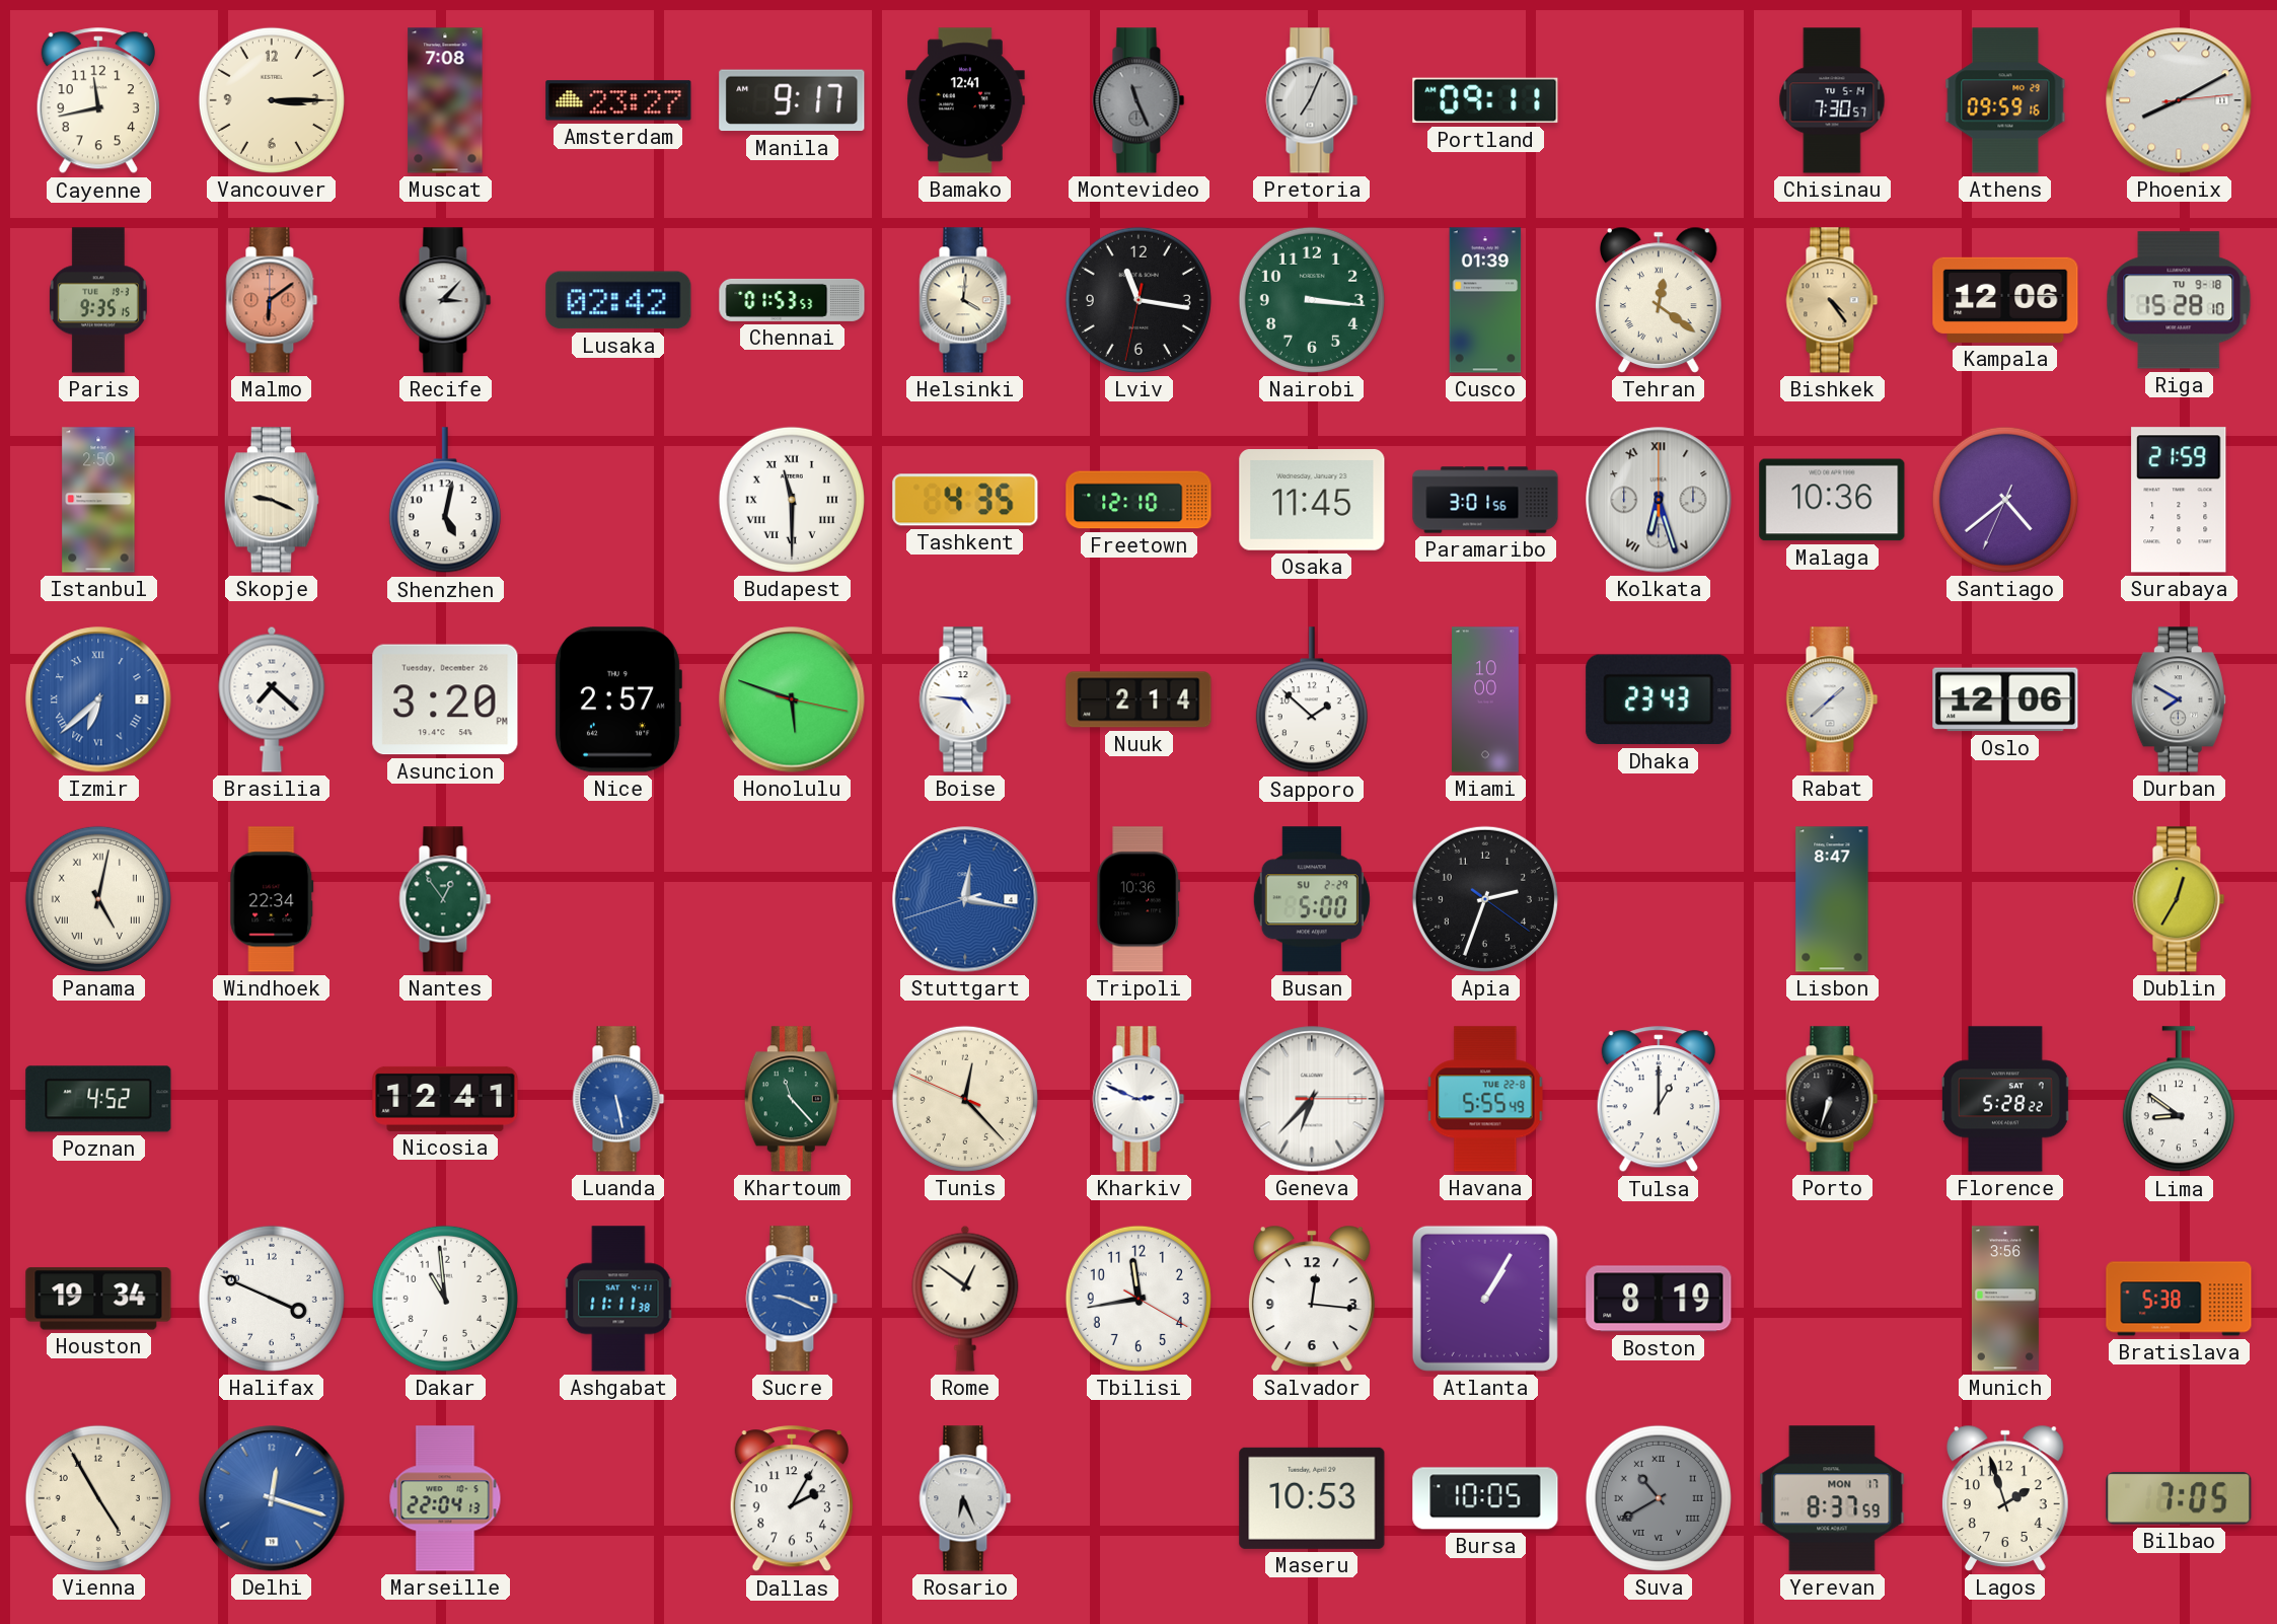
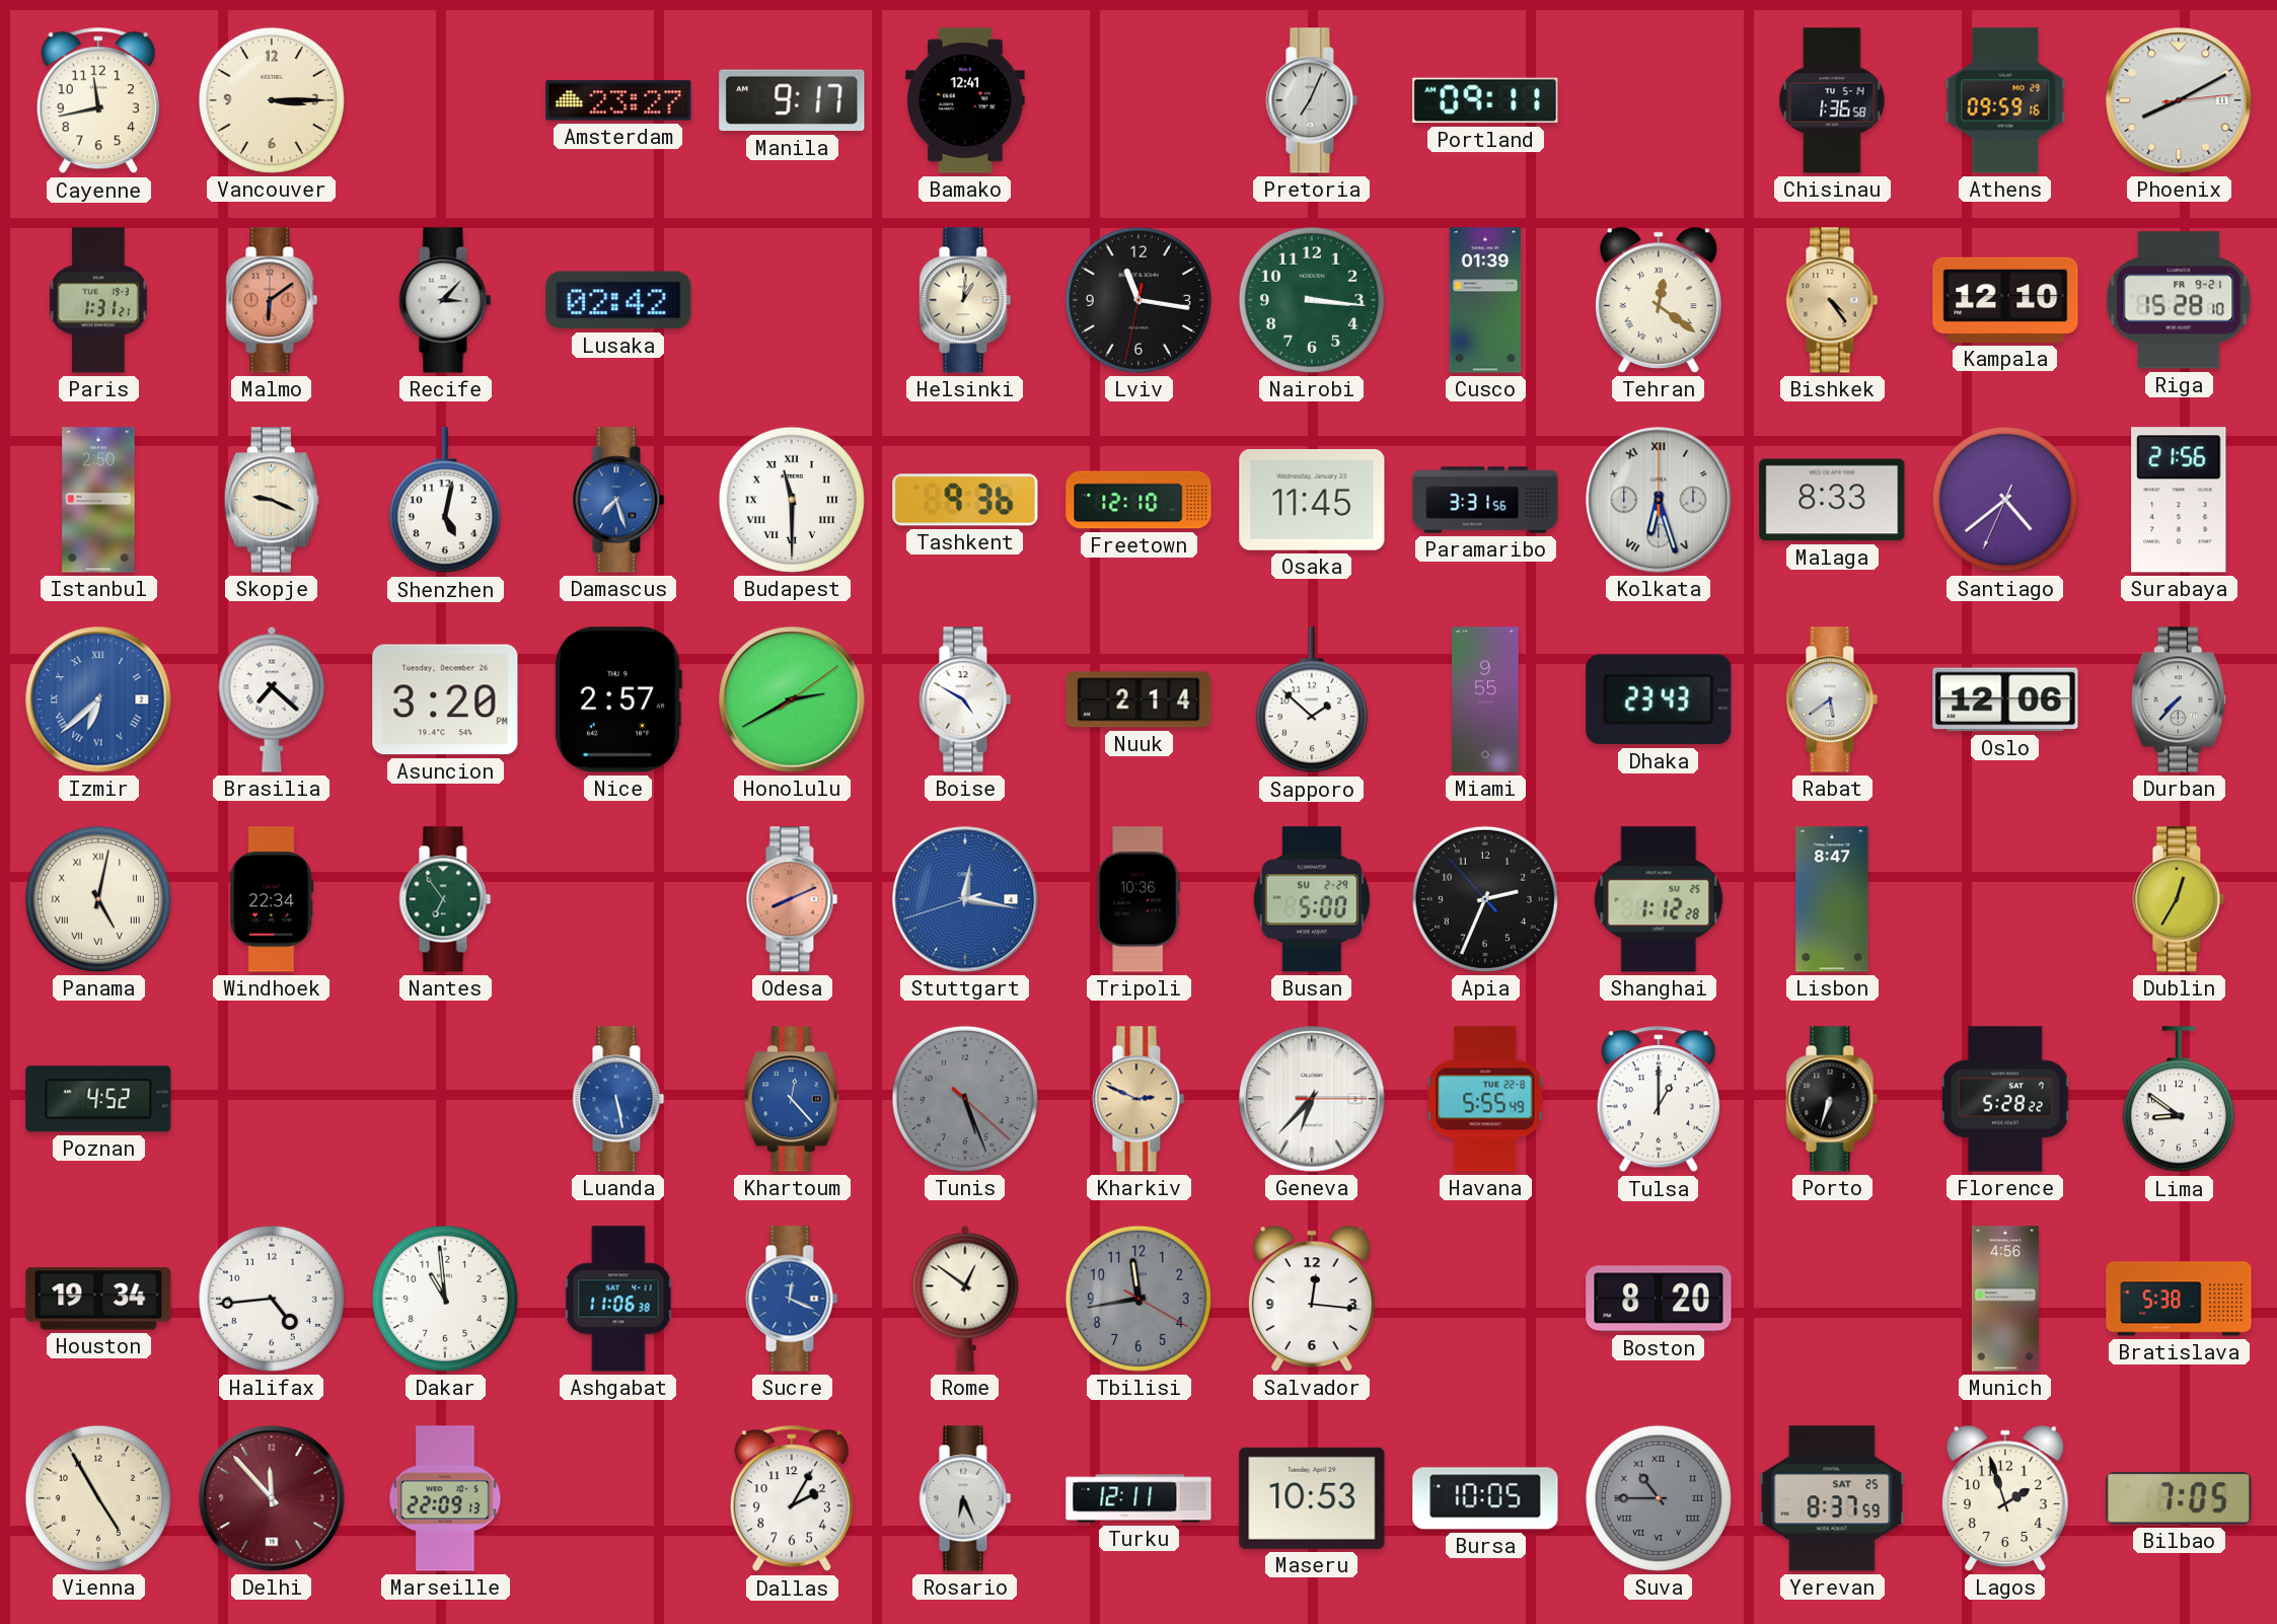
Muscat: 7:08 -> none
Montevideo: 11:26 -> none
Chisinau: 7:30 -> 1:36
Paris: 9:35 -> 1:31
Chennai: 01:53 -> none
Helsinki: 4:01 -> 1:01
Kampala: 12:06 -> 12:10
Riga date: TU 9-18 -> FR 9-21
Damascus: none -> 7:27
Tashkent: 4:35 -> 9:36
Paramaribo: 3:01 -> 3:31
Malaga: 10:36 -> 8:33
Surabaya: 21:59 -> 21:56
Honolulu: 5:48 -> 2:40
Boise: 4:46 -> 4:50
Miami: 10:00 -> 9:55
Rabat: 1:38 -> 5:39
Durban: 7:50 -> 7:37
Nantes: 12:54 -> 6:54
Odesa: none -> 8:11
Apia: 2:33:21 -> 2:33:53
Shanghai: none -> 1:12
Nicosia: 12:41 -> none
Khartoum: 11:23 -> 12:23
Khartoum dial: green -> blue
Tunis: 12:22 -> 5:26
Tunis dial: cream -> grey
Kharkiv dial: white -> champagne
Halifax: 3:49 -> 4:44
Ashgabat: 11:11 -> 11:06
Sucre: 9:19 -> 12:19
Tbilisi dial: white -> grey
Atlanta: 1:05 -> none
Boston: 8:19 -> 8:20
Munich: 3:56 -> 4:56
Delhi: 12:18 -> 11:53
Delhi dial: blue -> burgundy
Marseille: 22:04 -> 22:09
Turku: none -> 12:11
Suva: 10:40 -> 10:45
Yerevan date: MON 17 -> SAT 25
